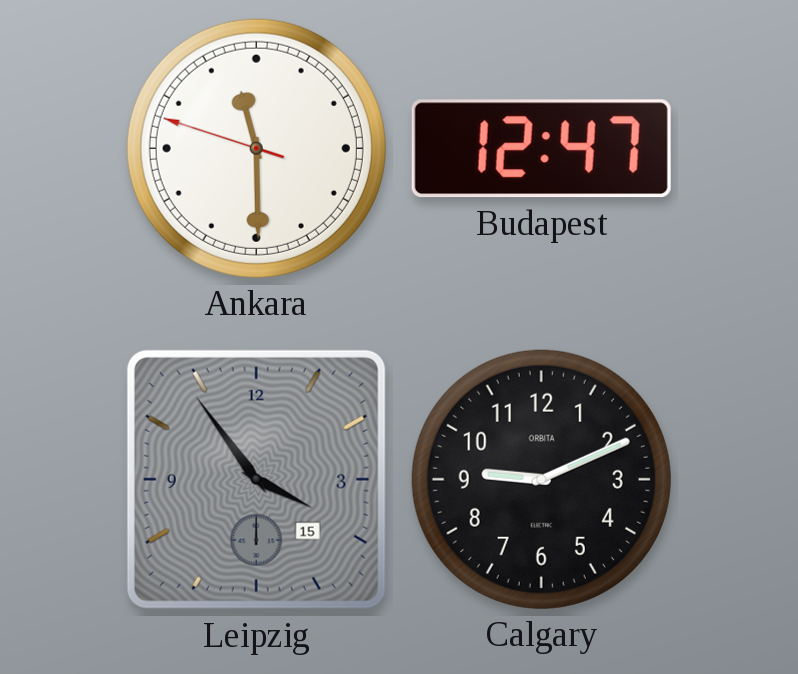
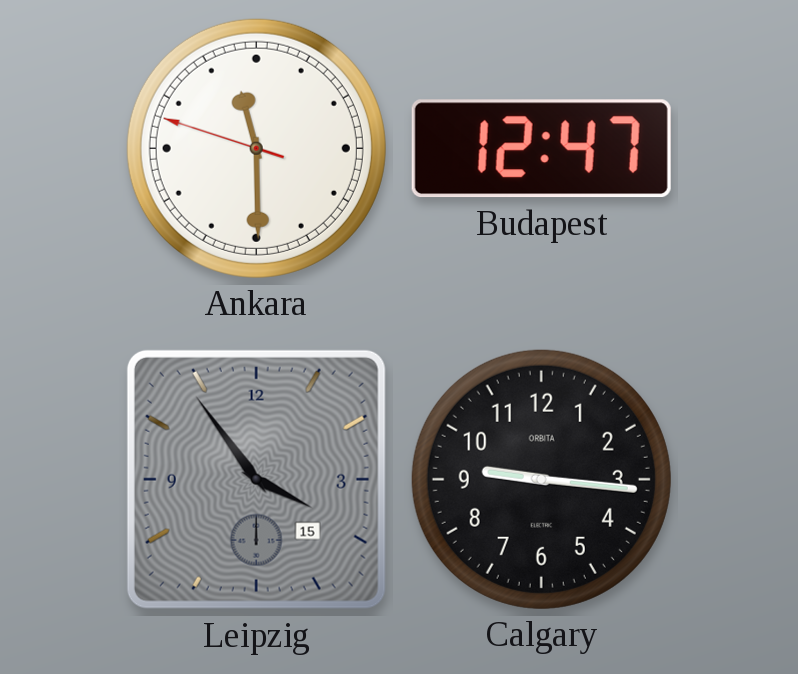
Calgary: 9:11 -> 9:16
